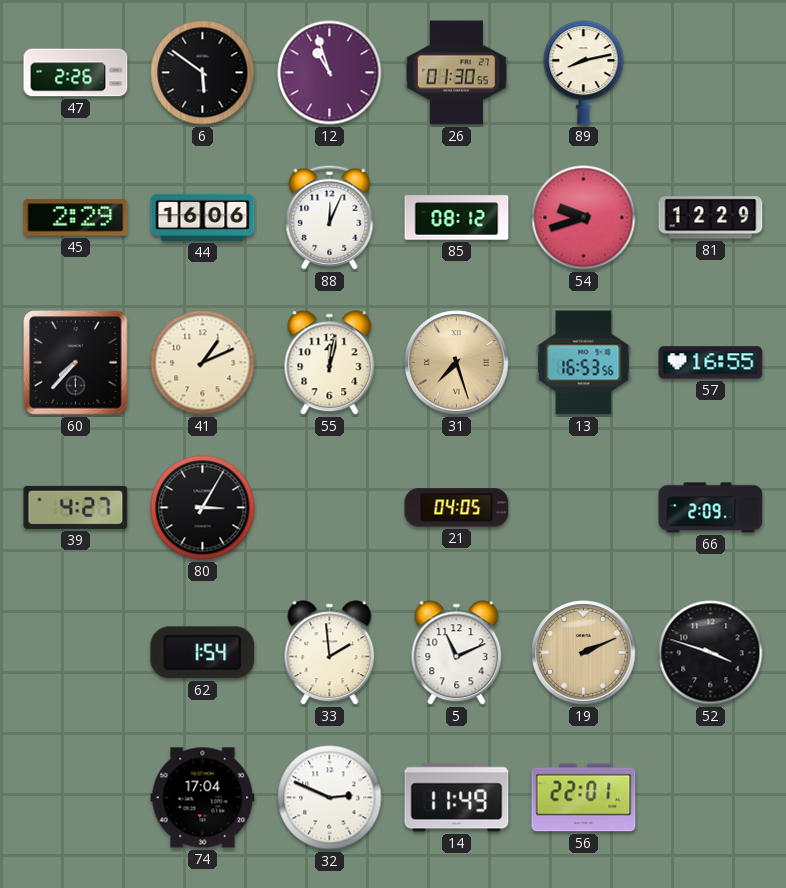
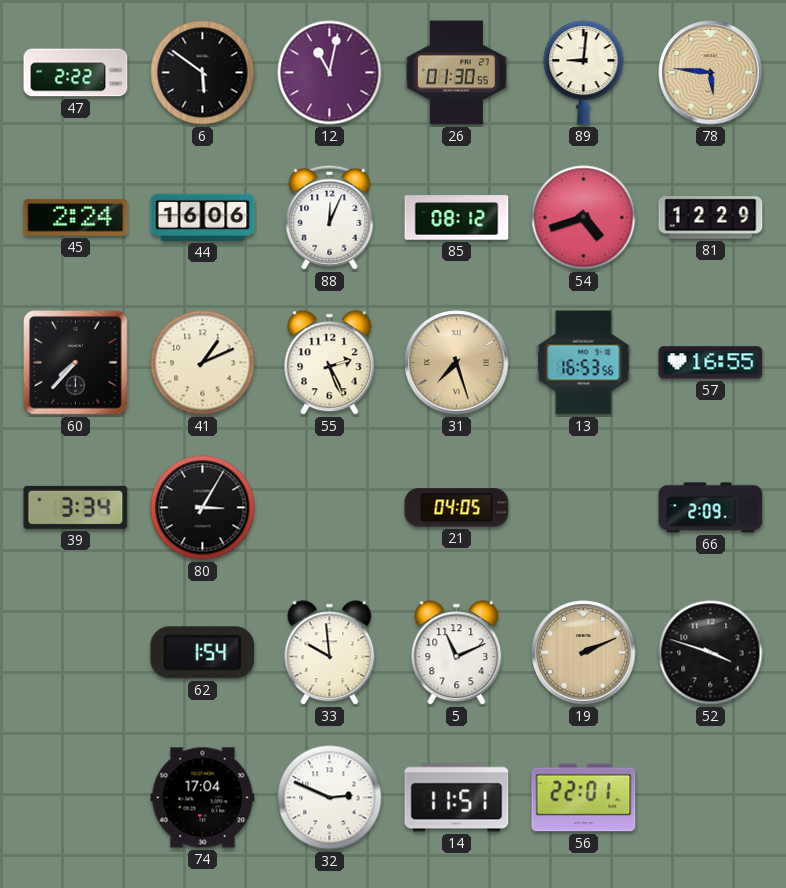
47: 2:26 -> 2:22
12: 10:57 -> 11:02
89: 8:13 -> 9:01
78: none -> 5:46
45: 2:29 -> 2:24
54: 9:42 -> 4:42
55: 12:02 -> 2:26
39: 4:27 -> 3:34
33: 1:59 -> 9:59
14: 11:49 -> 11:51
